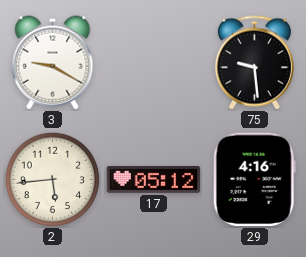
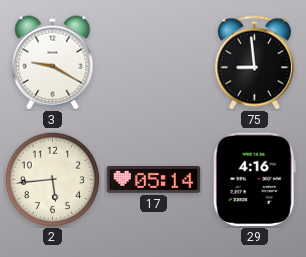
75: 9:29 -> 8:59
17: 05:12 -> 05:14
